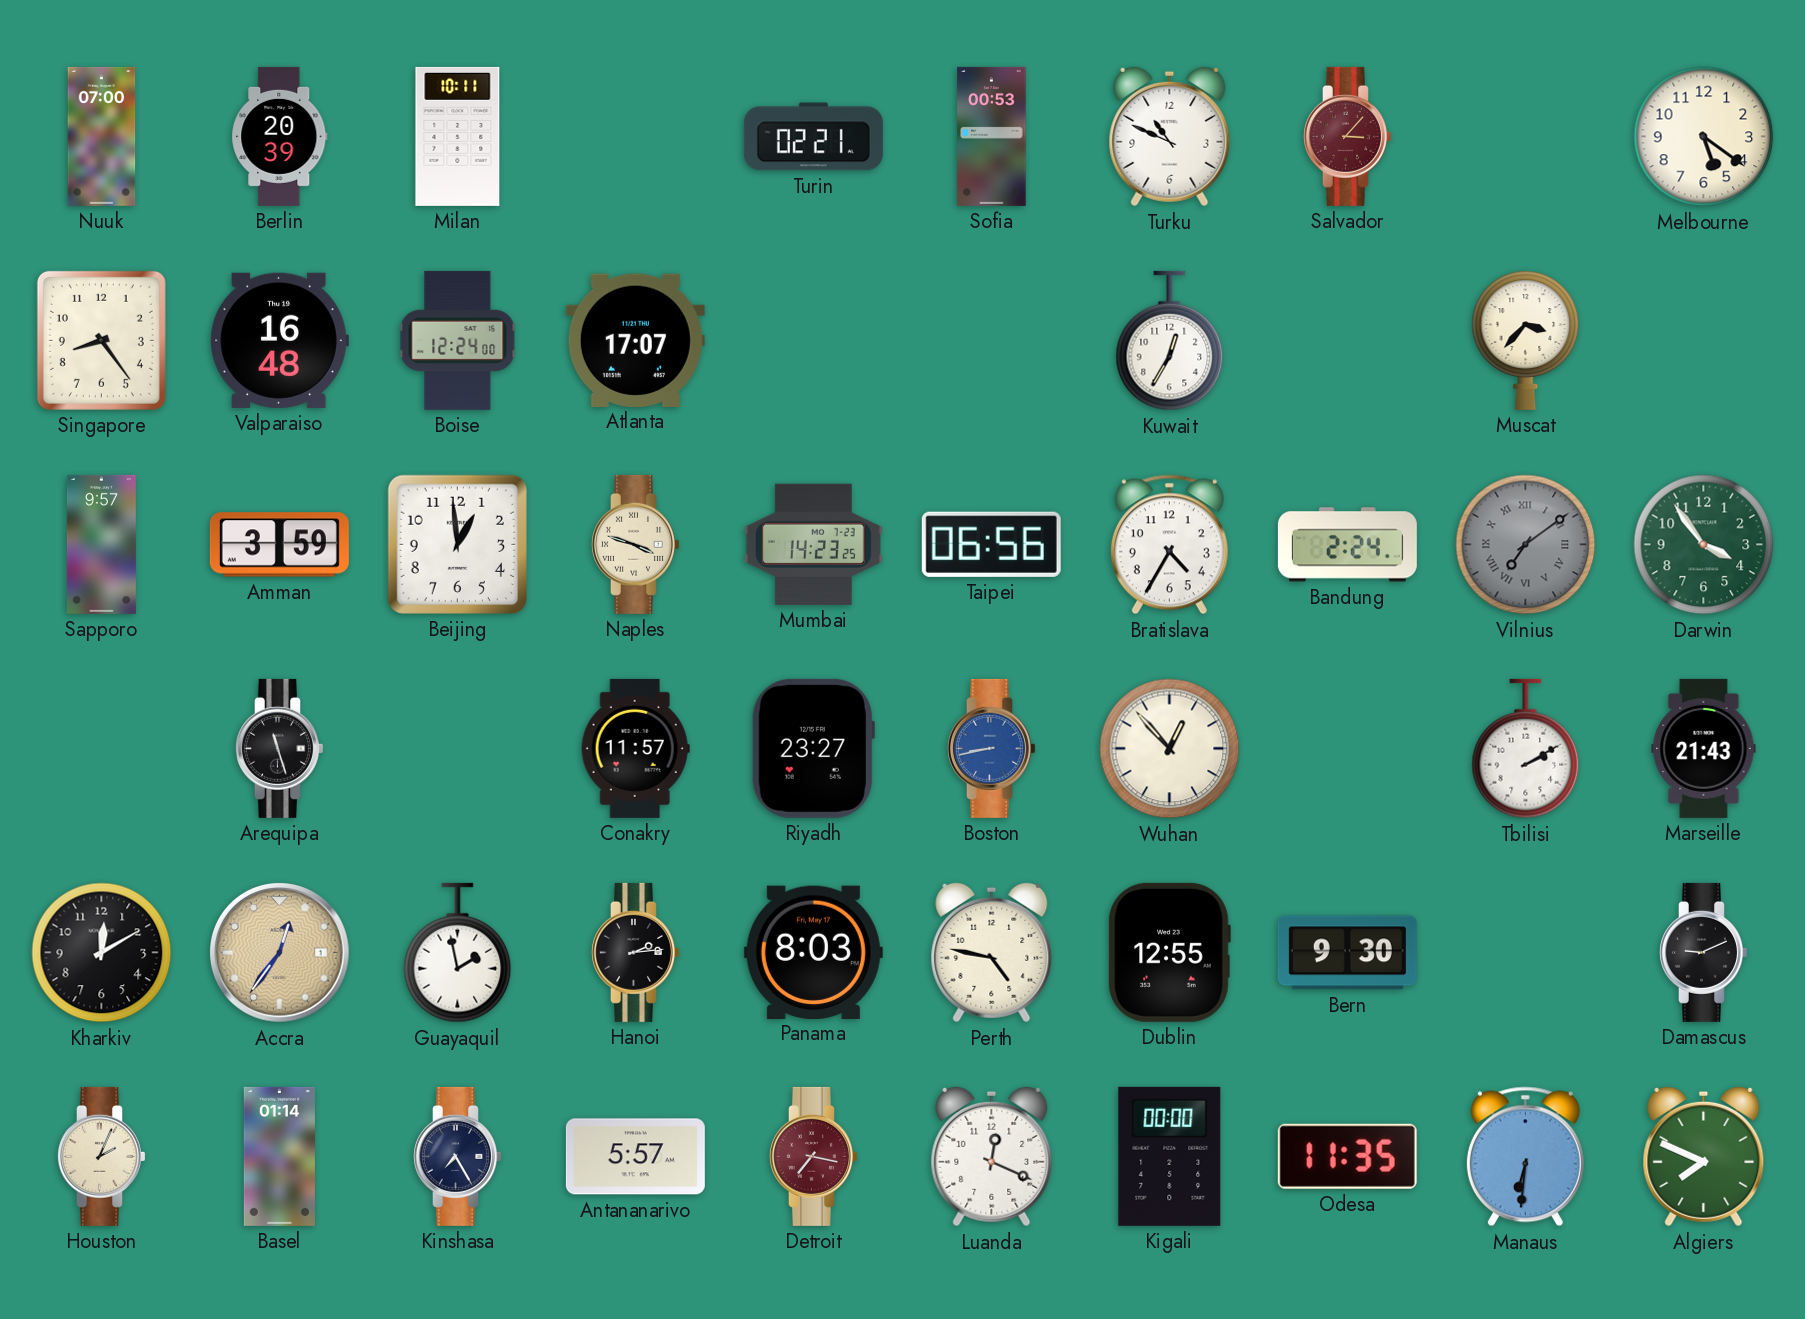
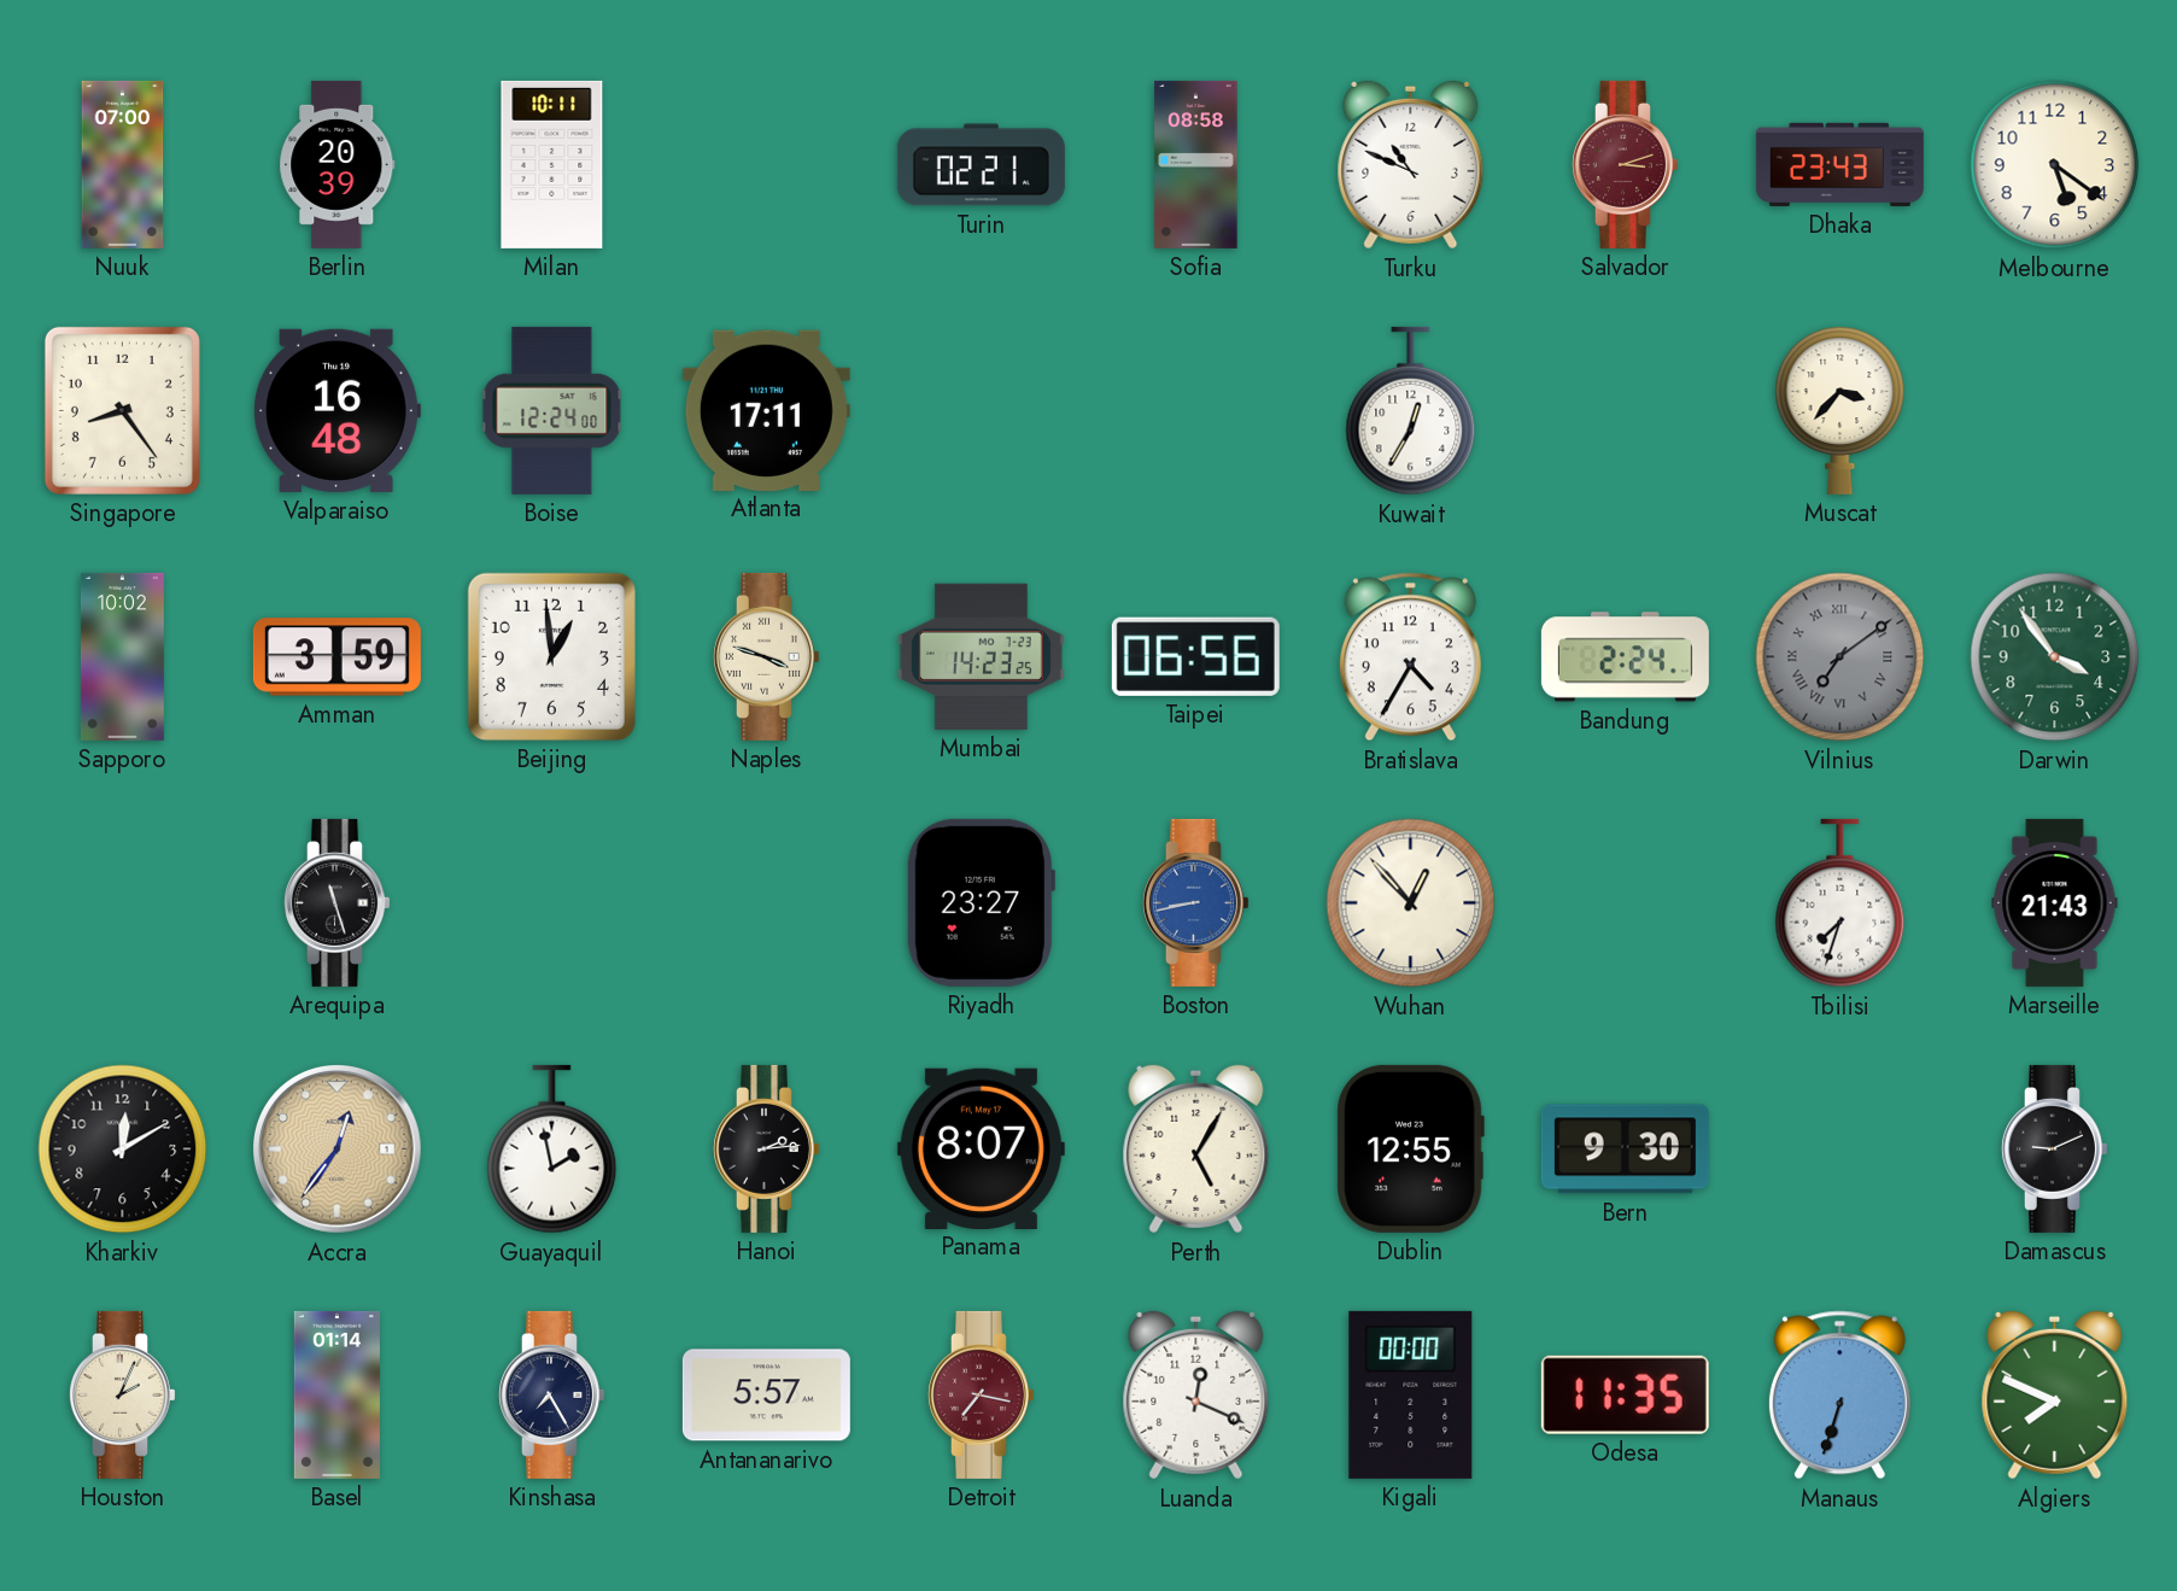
Sofia: 00:53 -> 08:58
Salvador: 3:07 -> 3:12
Dhaka: none -> 23:43
Atlanta: 17:07 -> 17:11
Sapporo: 9:57 -> 10:02
Conakry: 11:57 -> none
Tbilisi: 2:10 -> 7:33
Panama: 8:03 -> 8:07
Perth: 4:47 -> 5:05
Manaus: 6:31 -> 6:33
